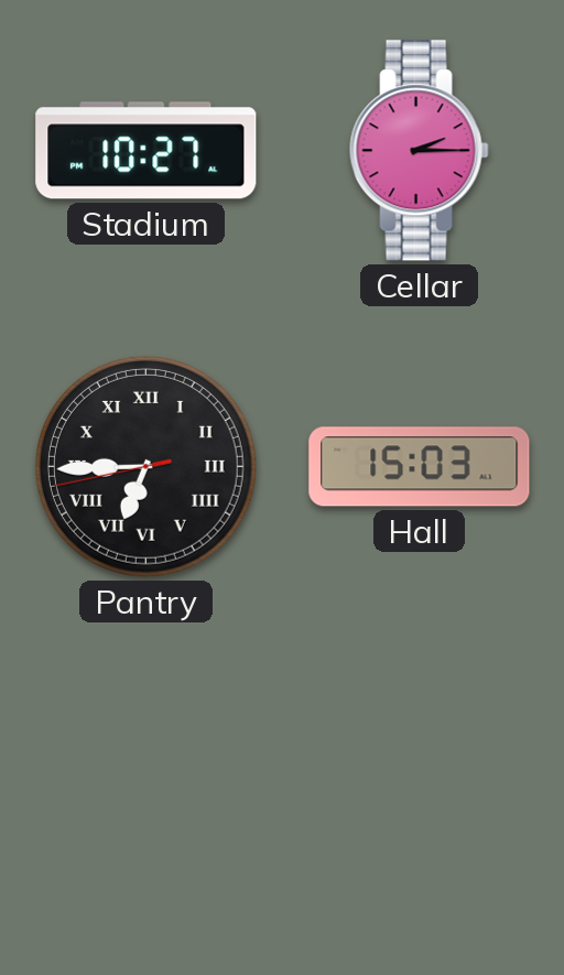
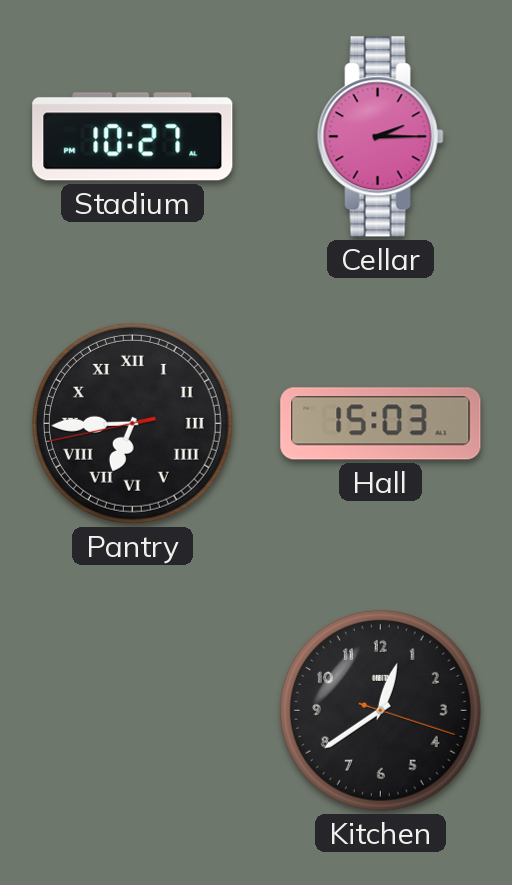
Kitchen: none -> 12:39
